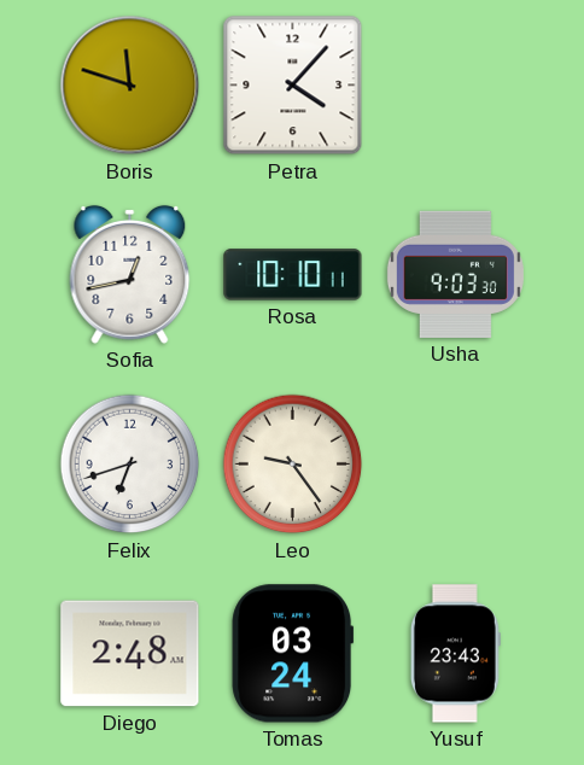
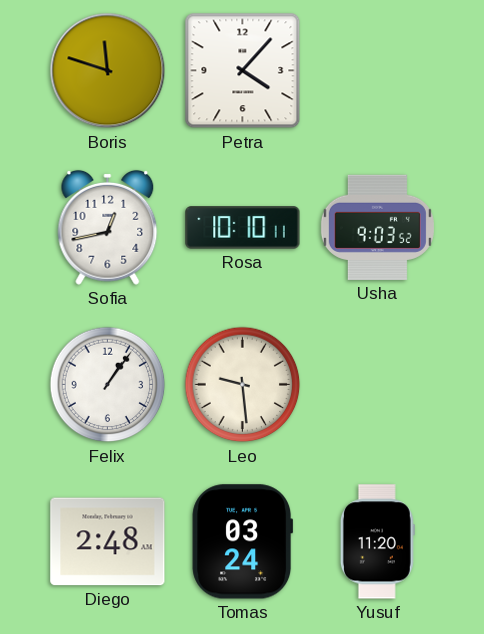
Usha: 9:03:30 -> 9:03:52
Felix: 6:42 -> 1:06
Leo: 9:24 -> 9:29
Yusuf: 23:43 -> 11:20
